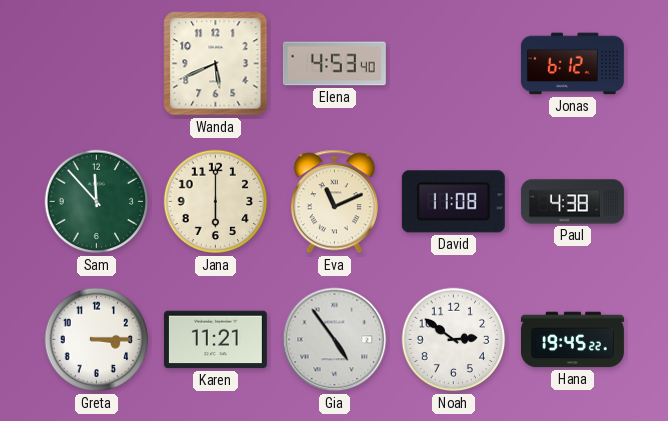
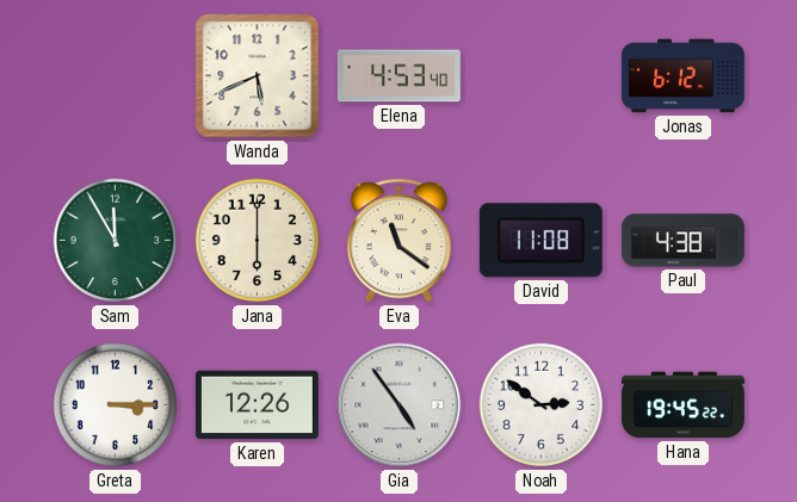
Sam: 11:53 -> 11:55
Eva: 11:11 -> 11:21
Karen: 11:21 -> 12:26
